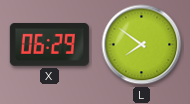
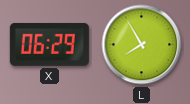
L: 7:51 -> 7:55
